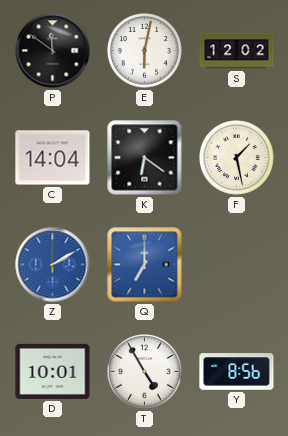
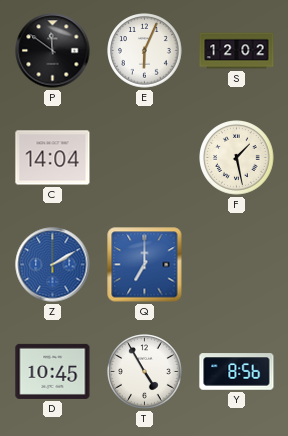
E: 6:02 -> 6:04
K: 6:21 -> none
D: 10:01 -> 10:45
